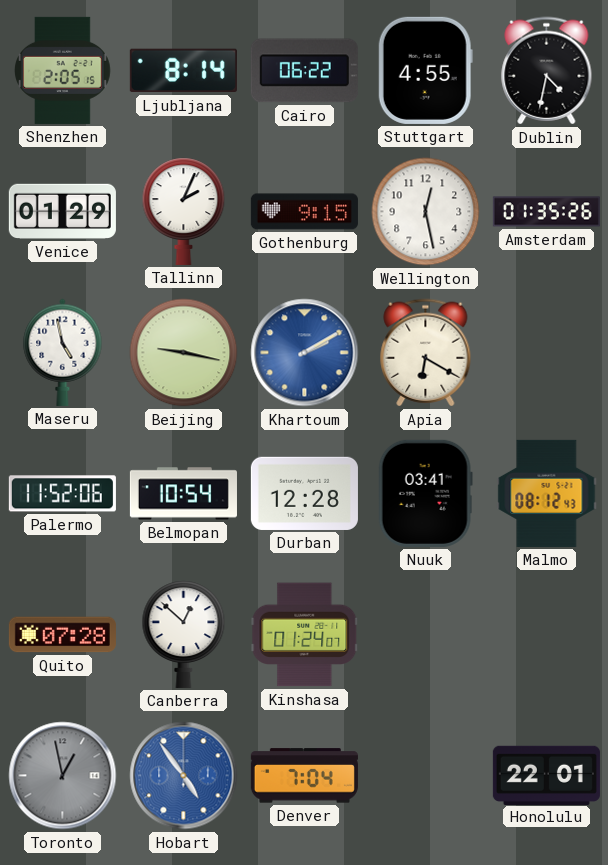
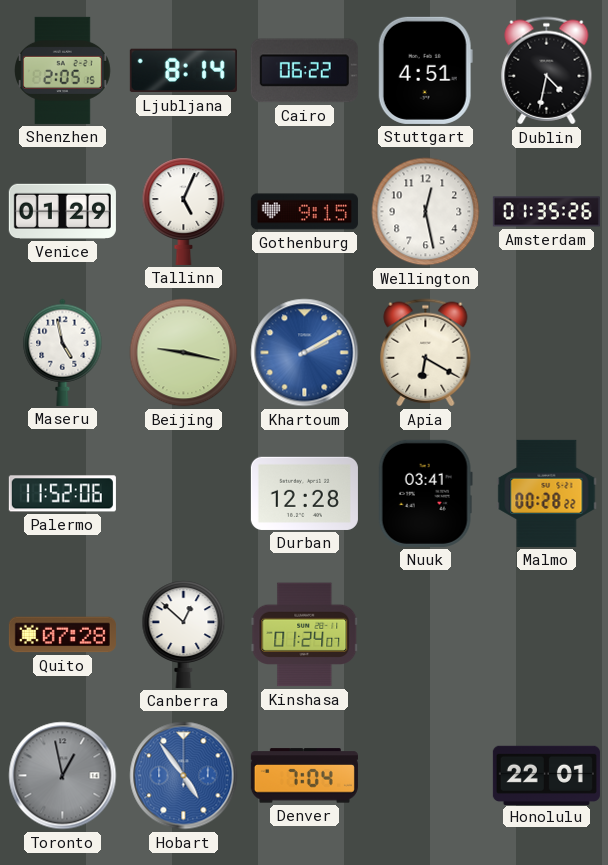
Stuttgart: 4:55 -> 4:51
Tallinn: 2:04 -> 5:04
Belmopan: 10:54 -> none
Malmo: 08:12 -> 00:28
